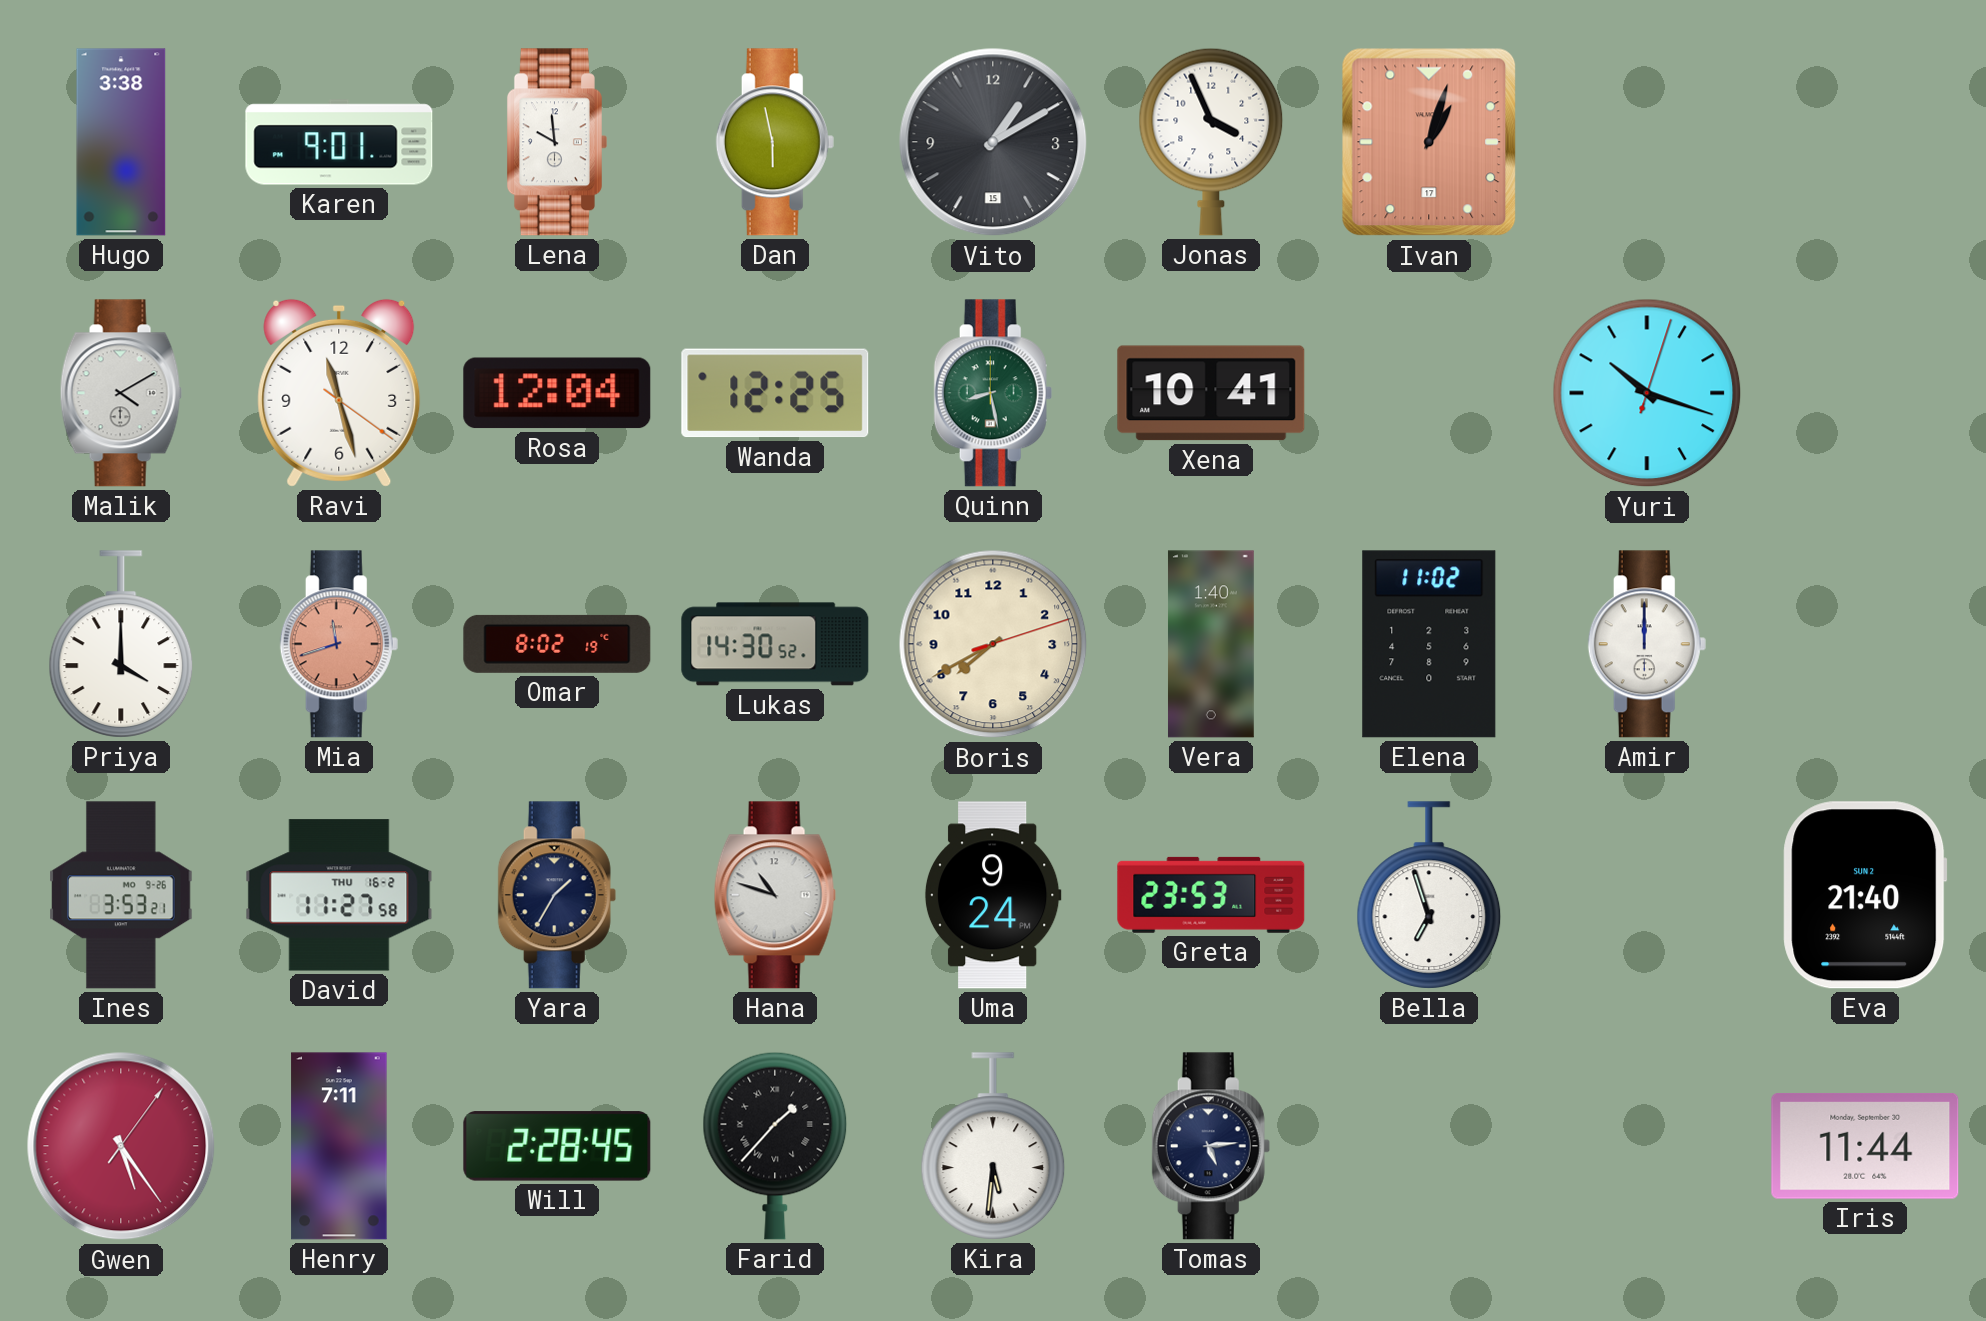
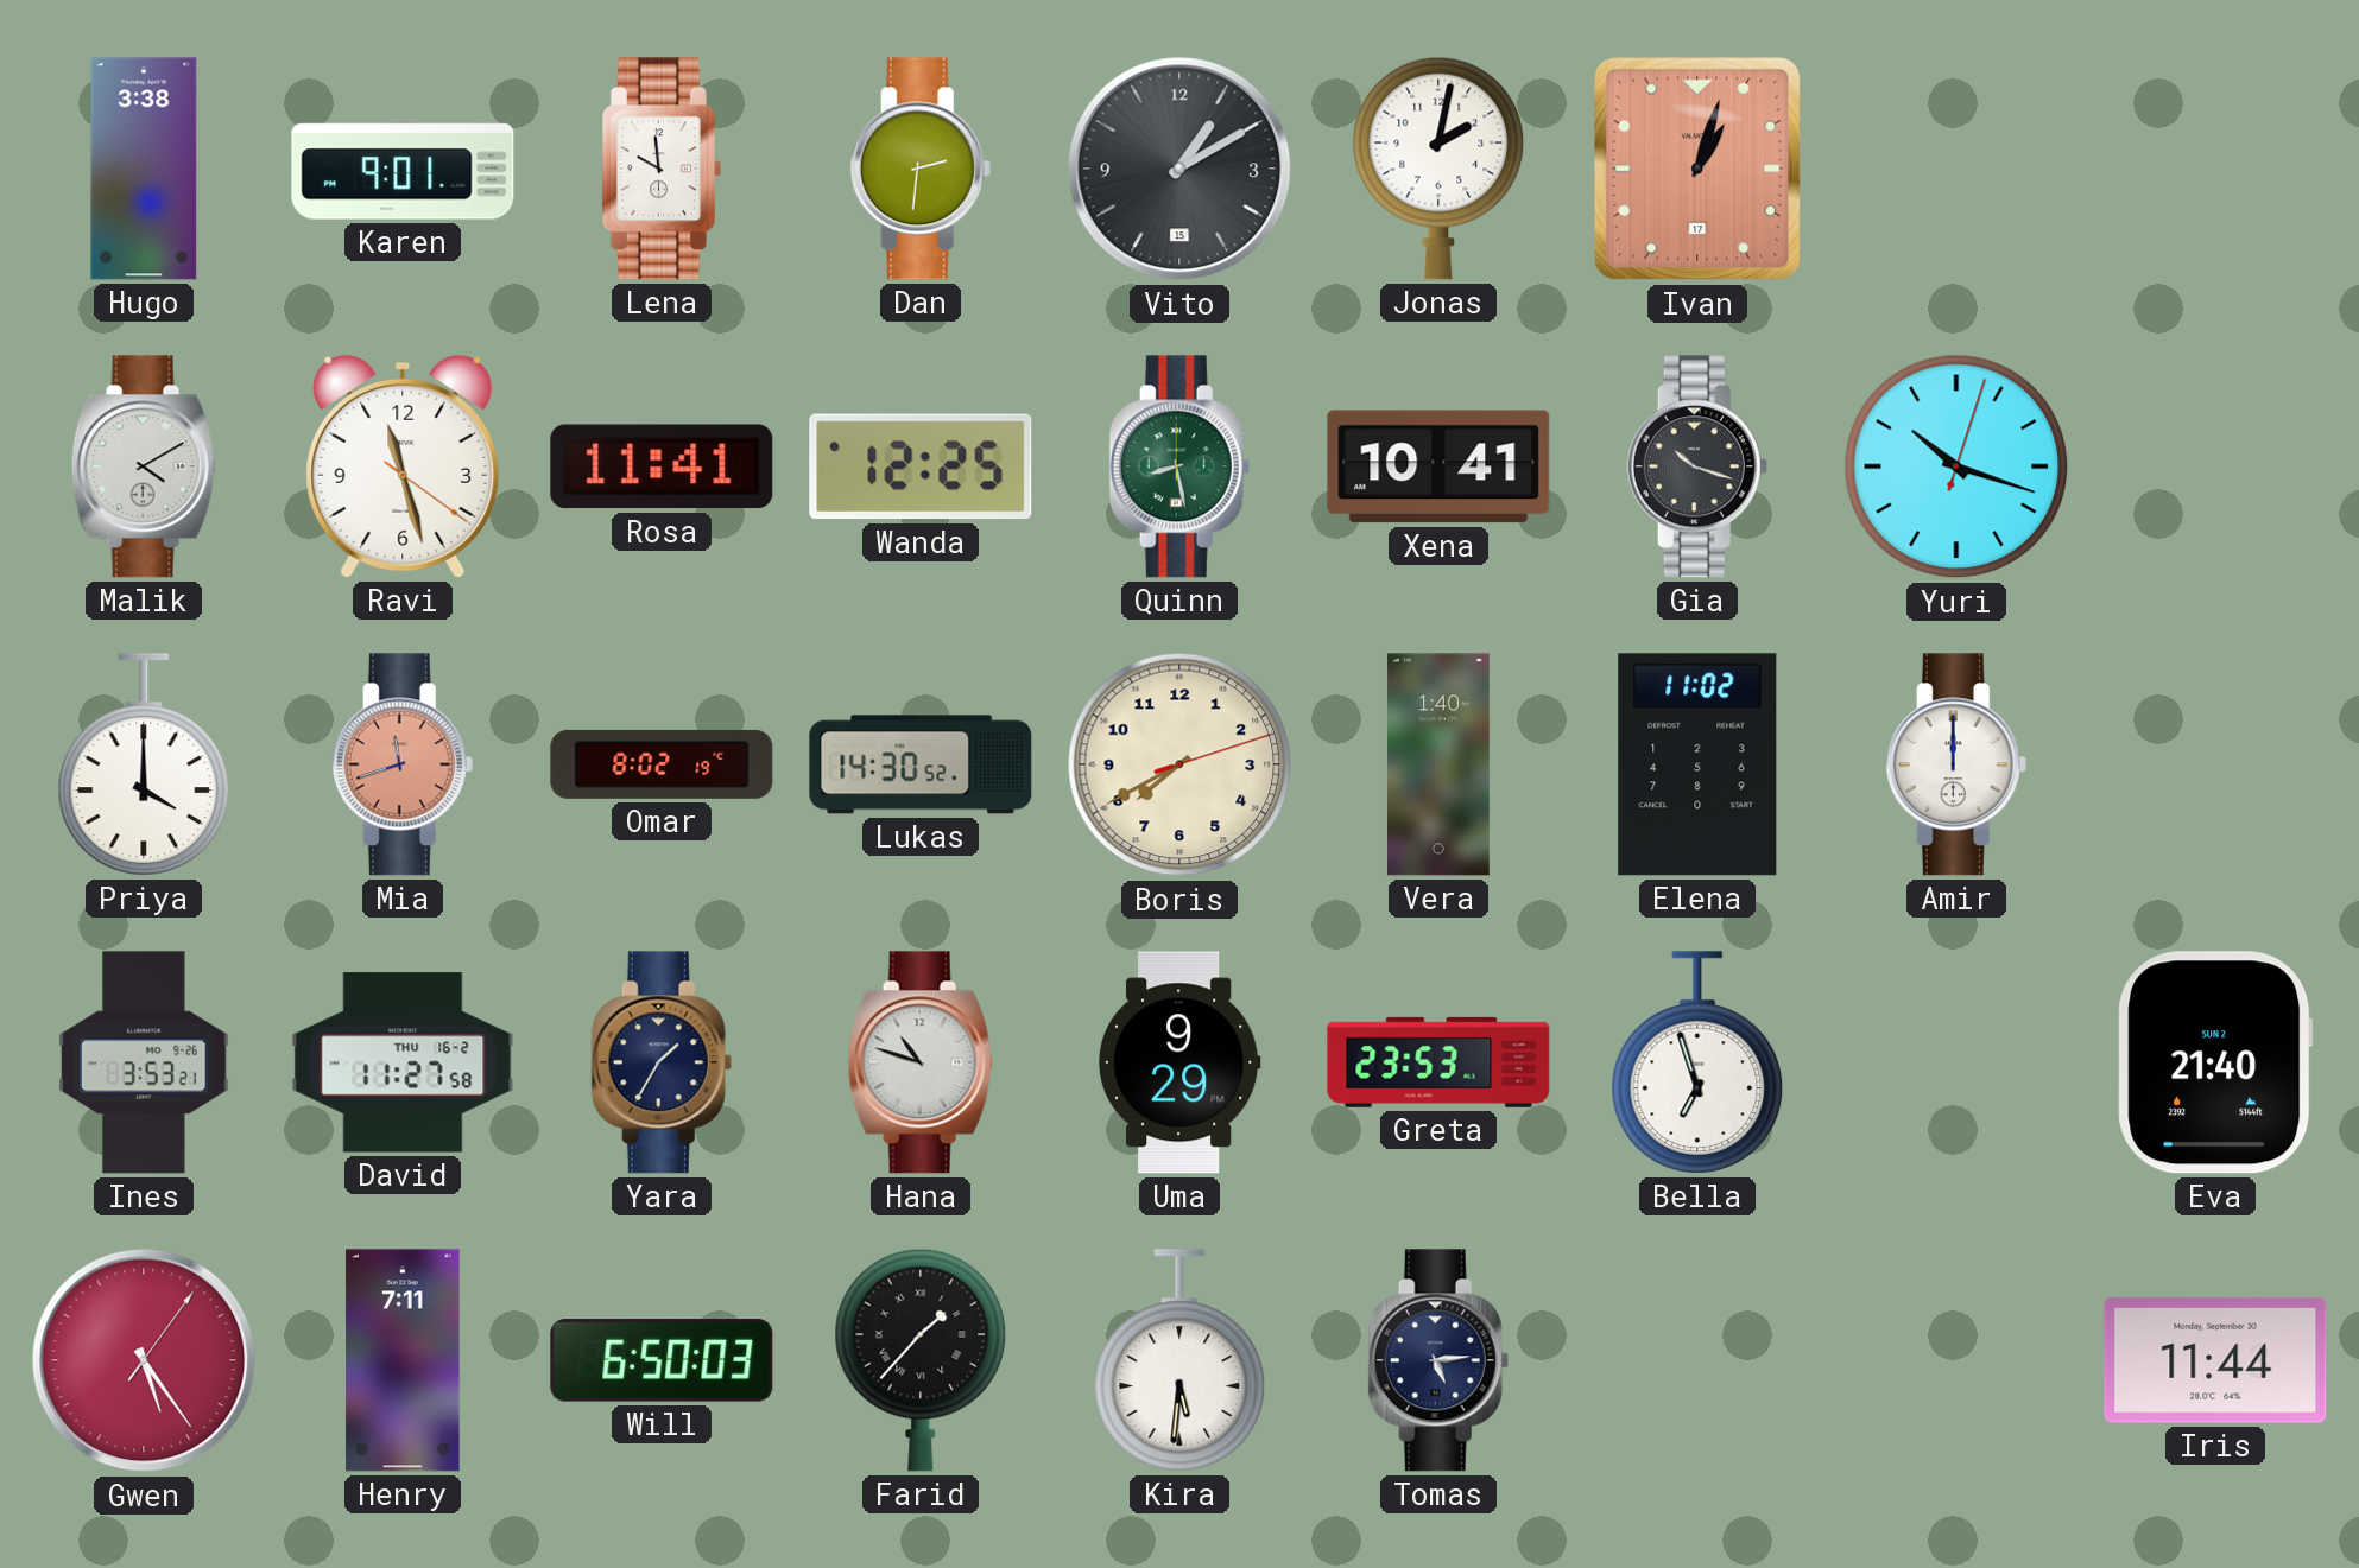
Dan: 5:58 -> 2:31
Jonas: 3:56 -> 2:02
Rosa: 12:04 -> 11:41
Gia: none -> 10:18
Uma: 9:24 -> 9:29
Will: 2:28 -> 6:50
